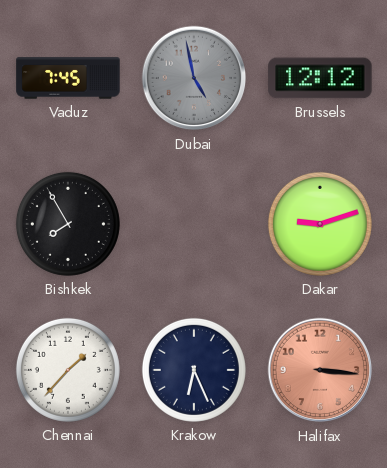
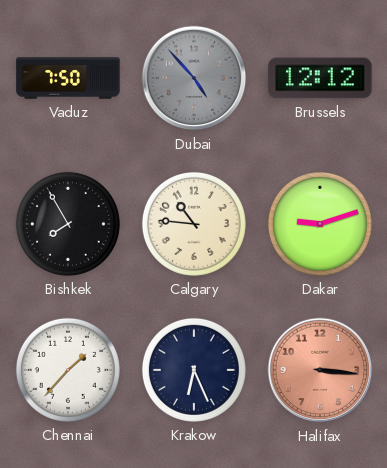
Vaduz: 7:45 -> 7:50
Dubai: 4:58 -> 4:53
Calgary: none -> 10:46
